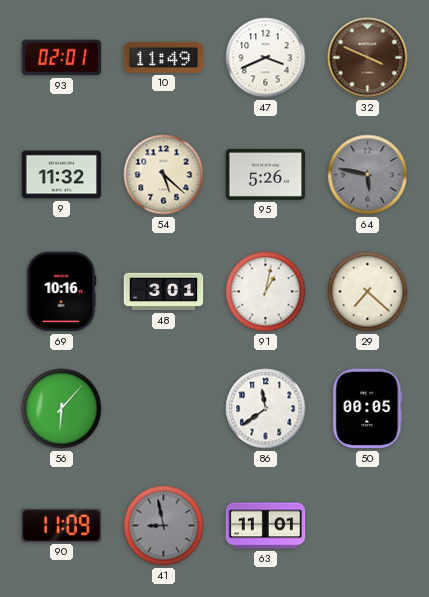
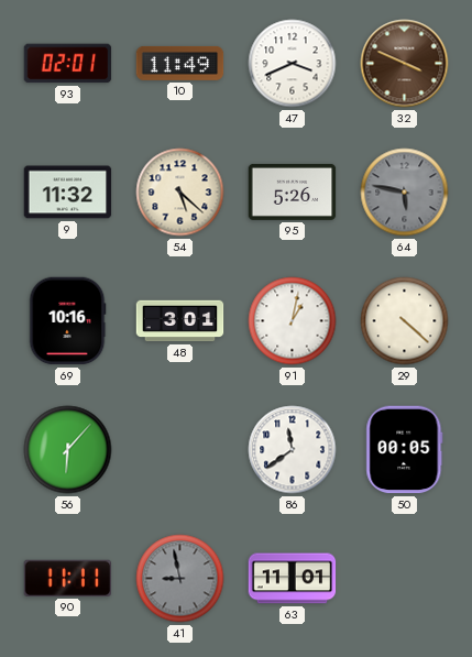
29: 7:22 -> 4:22
90: 11:09 -> 11:11
